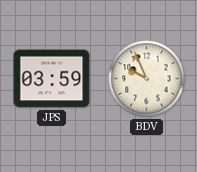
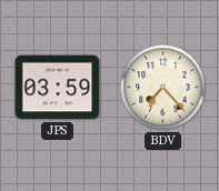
BDV: 9:56 -> 7:23
